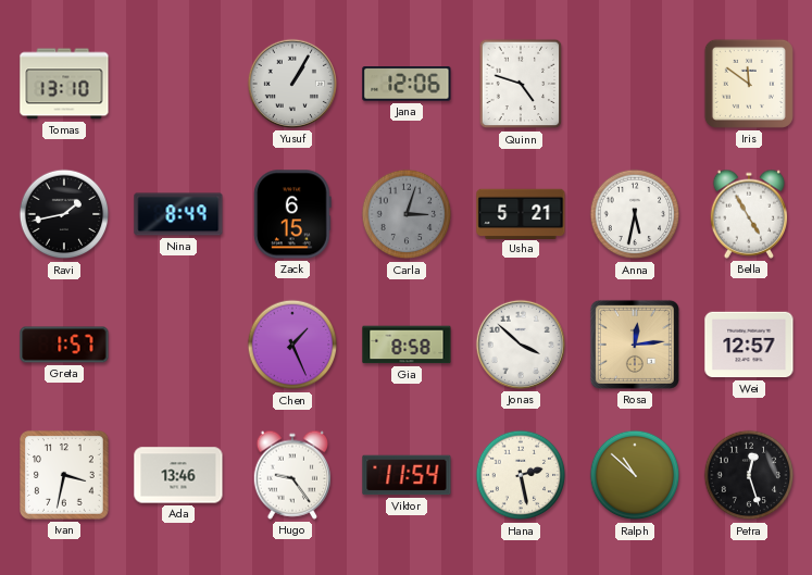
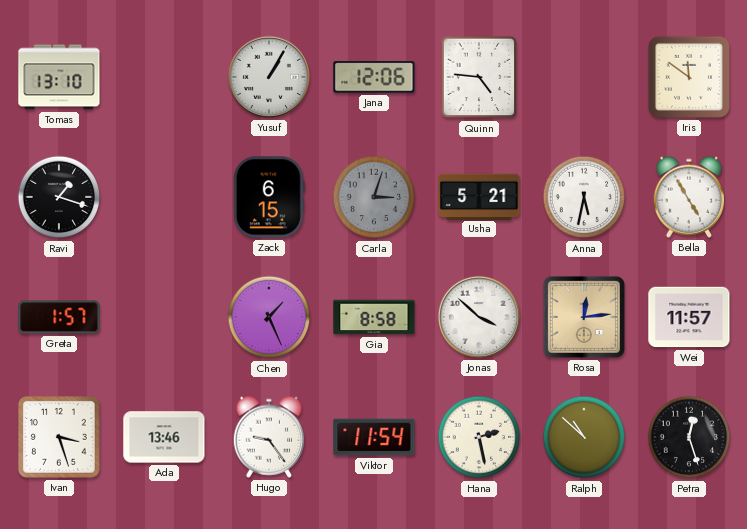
Quinn: 4:48 -> 4:46
Ravi: 1:43 -> 1:18
Nina: 8:49 -> none
Wei: 12:57 -> 11:57
Ivan: 3:32 -> 3:27
